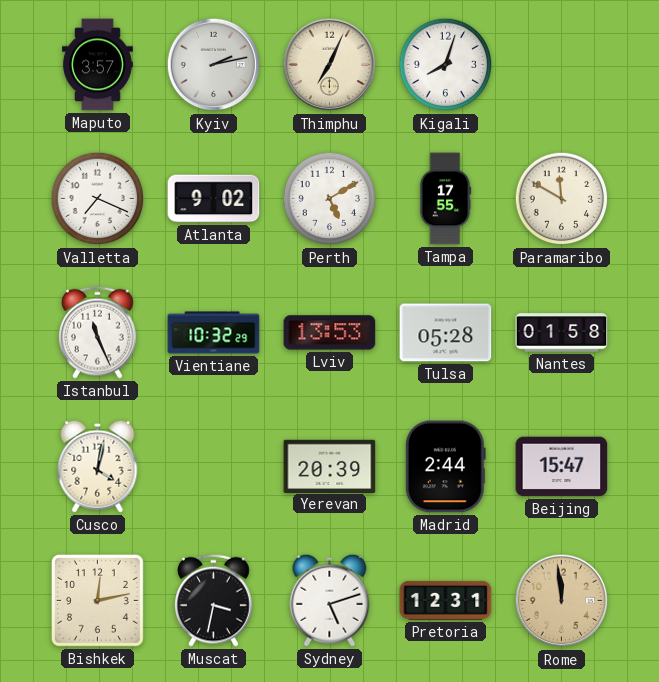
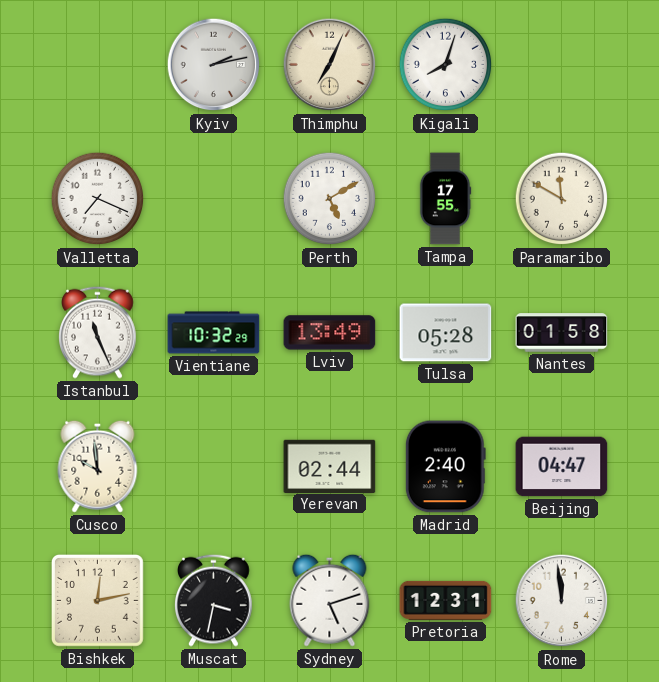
Maputo: 3:57 -> none
Atlanta: 9:02 -> none
Lviv: 13:53 -> 13:49
Cusco: 4:02 -> 9:59
Yerevan: 20:39 -> 02:44
Madrid: 2:44 -> 2:40
Beijing: 15:47 -> 04:47
Rome dial: champagne -> white
